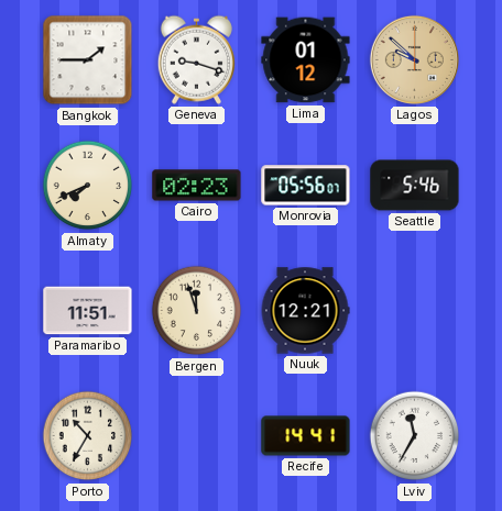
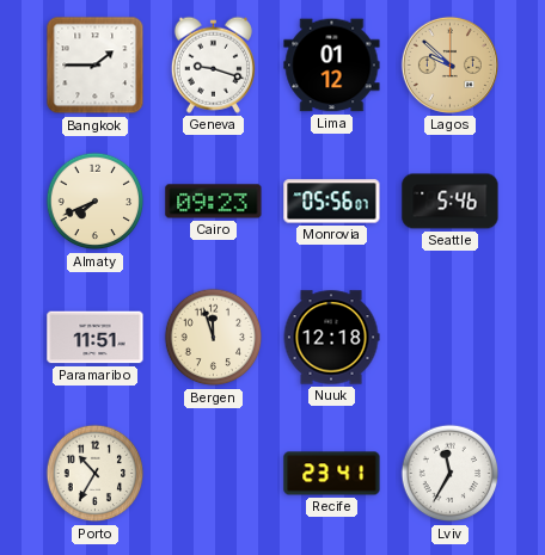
Cairo: 02:23 -> 09:23
Nuuk: 12:21 -> 12:18
Recife: 14:41 -> 23:41
